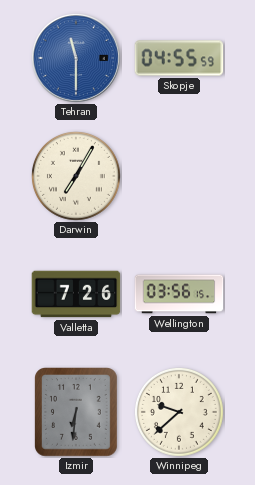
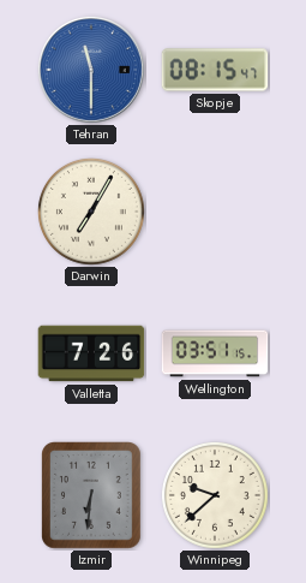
Skopje: 04:55 -> 08:15
Wellington: 03:56 -> 03:51
